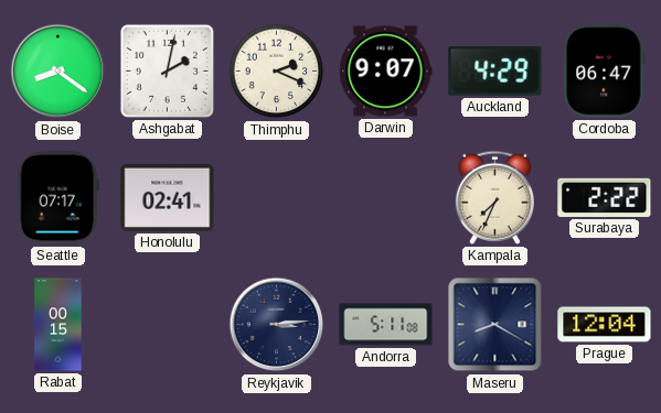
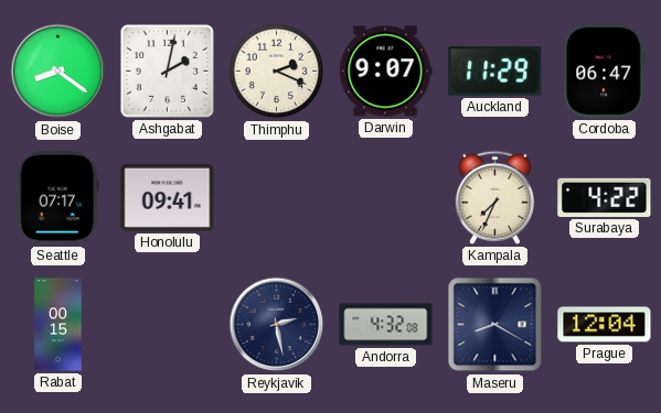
Auckland: 4:29 -> 11:29
Honolulu: 02:41 -> 09:41
Surabaya: 2:22 -> 4:22
Reykjavik: 3:14 -> 2:28
Andorra: 5:11 -> 4:32
